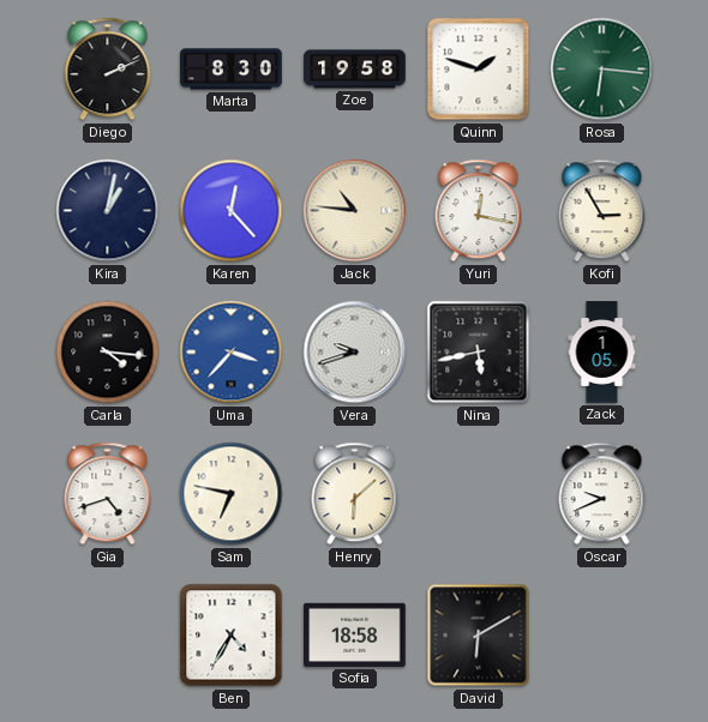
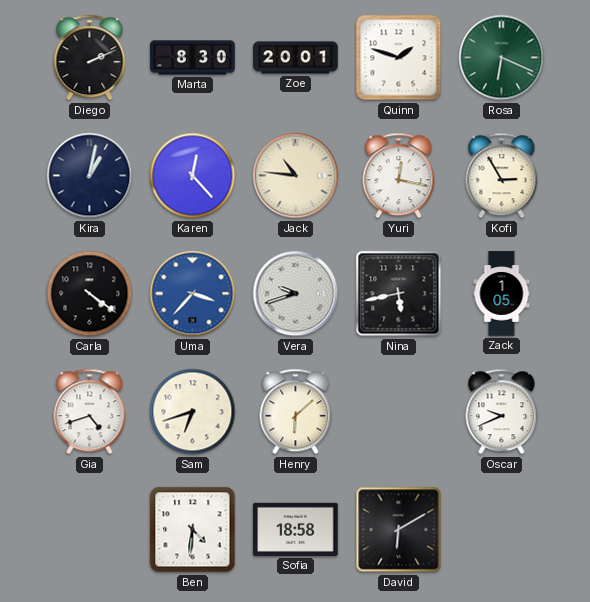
Zoe: 19:58 -> 20:01
Rosa: 6:16 -> 6:19
Carla: 4:16 -> 4:21
Sam: 6:47 -> 6:42
Ben: 4:35 -> 4:31
